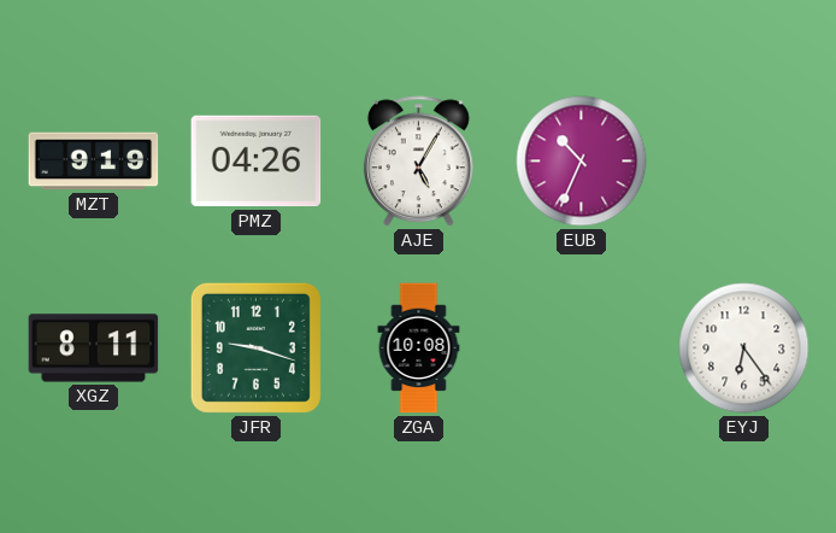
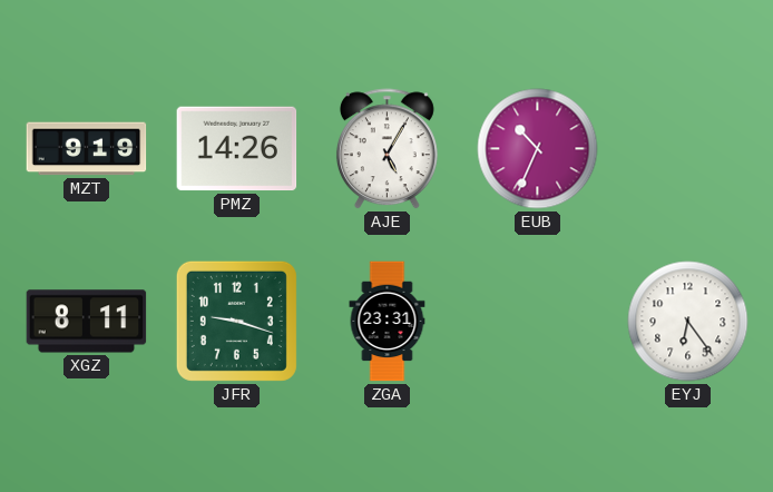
PMZ: 04:26 -> 14:26
ZGA: 10:08 -> 23:31
